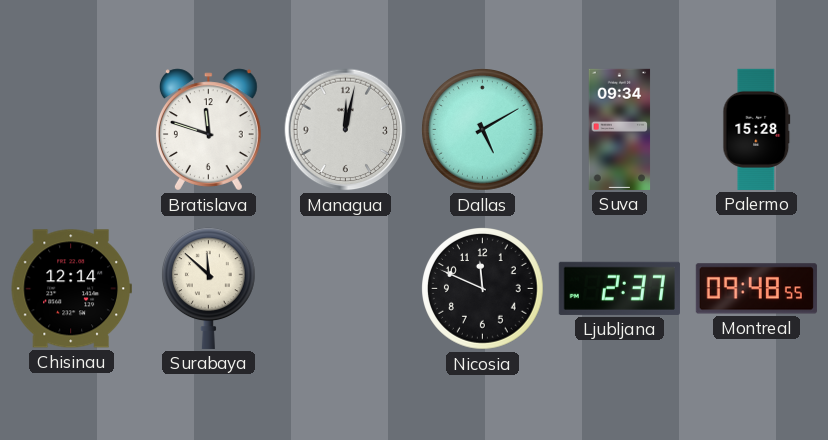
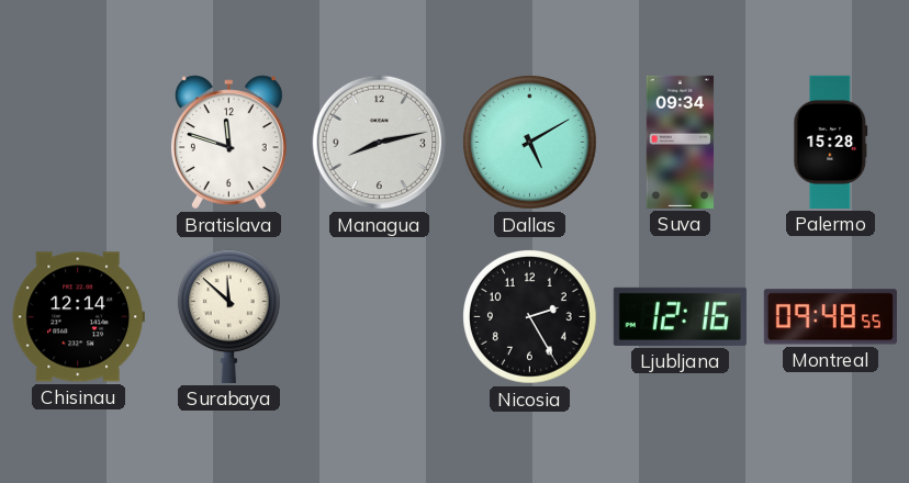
Managua: 12:02 -> 8:13
Nicosia: 11:49 -> 2:25
Ljubljana: 2:37 -> 12:16
